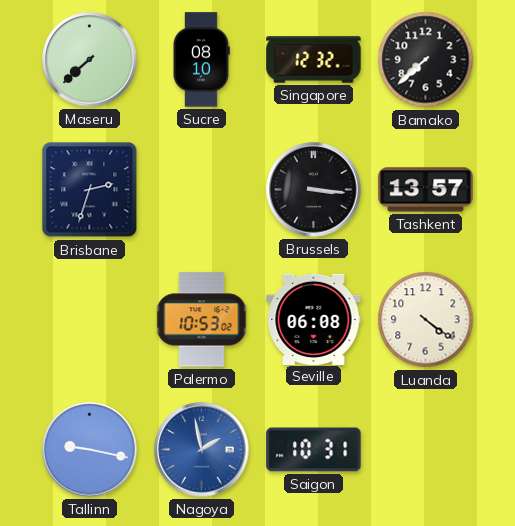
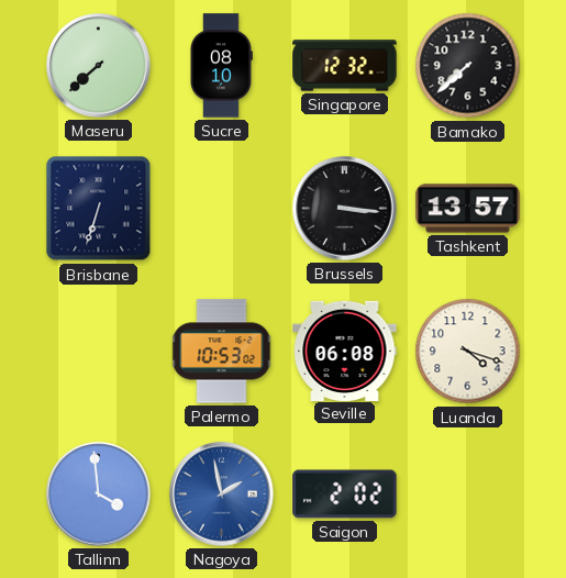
Brisbane: 2:33 -> 6:33
Luanda: 4:21 -> 4:18
Tallinn: 9:17 -> 3:59
Saigon: 10:31 -> 2:02
